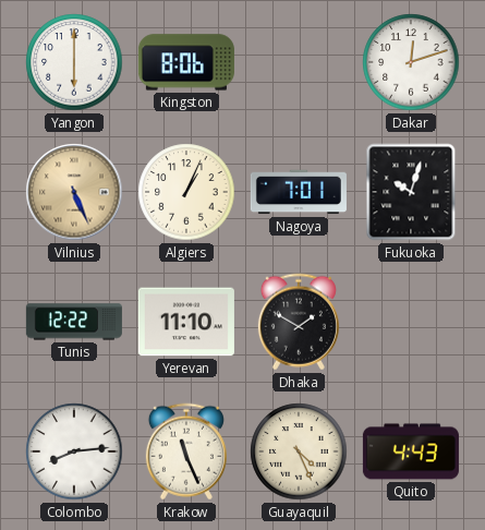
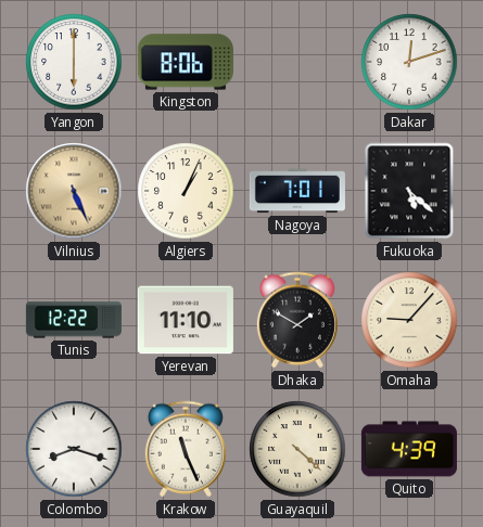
Fukuoka: 10:03 -> 5:22
Omaha: none -> 9:07
Colombo: 8:14 -> 8:18
Guayaquil: 4:26 -> 4:22
Quito: 4:43 -> 4:39
